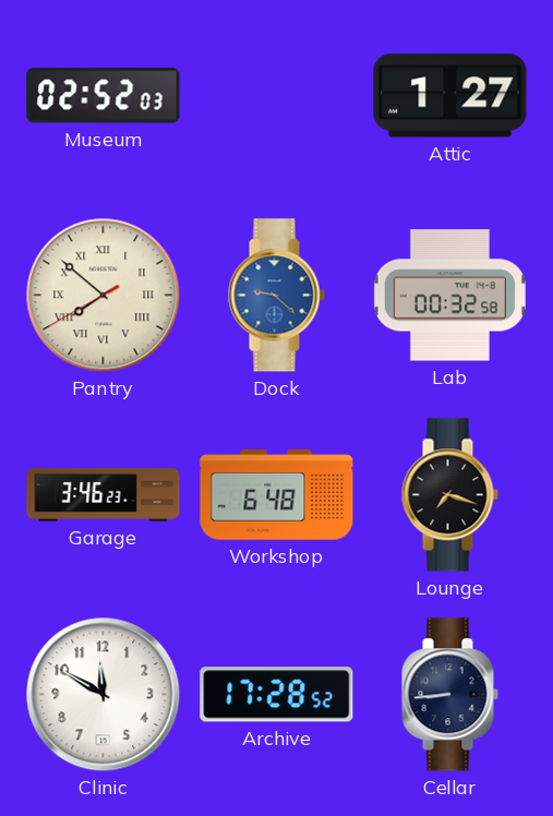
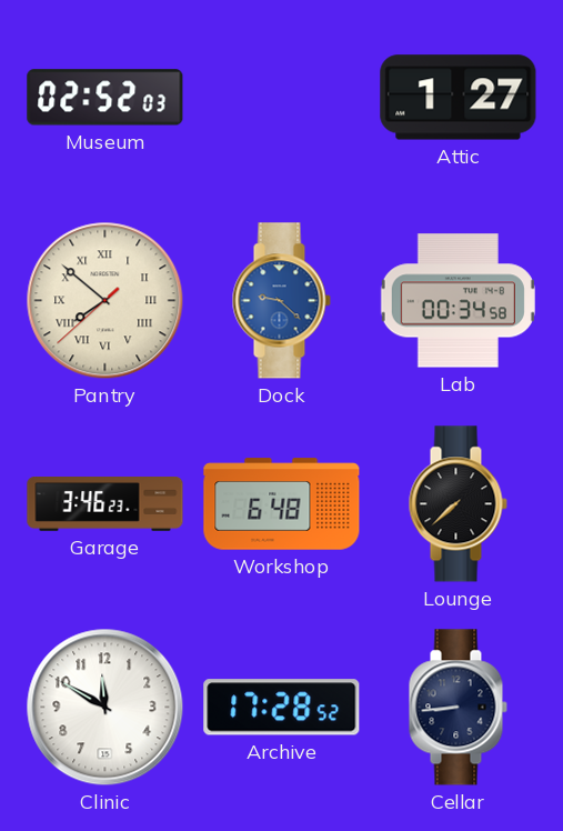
Pantry: 7:51:40 -> 7:51:38
Lab: 00:32 -> 00:34
Lounge: 7:18 -> 7:38
